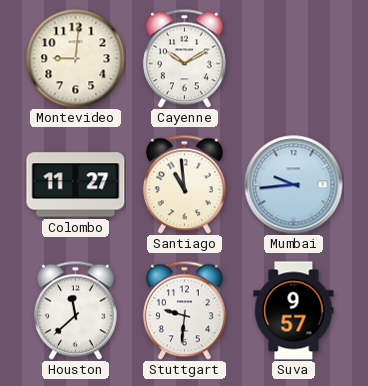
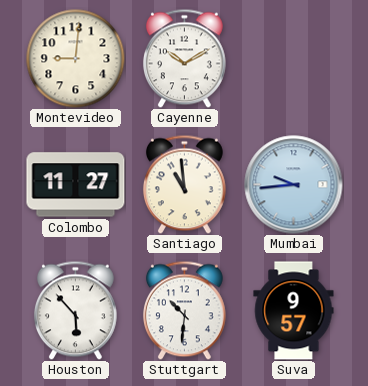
Houston: 11:38 -> 5:53
Stuttgart: 9:31 -> 10:31
